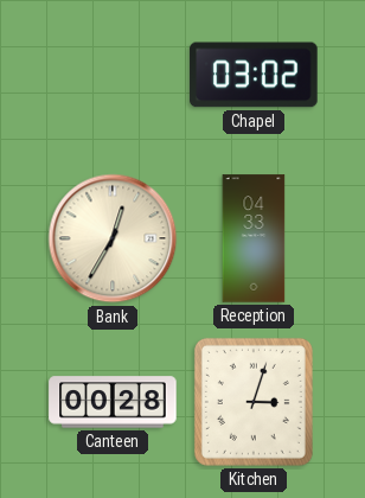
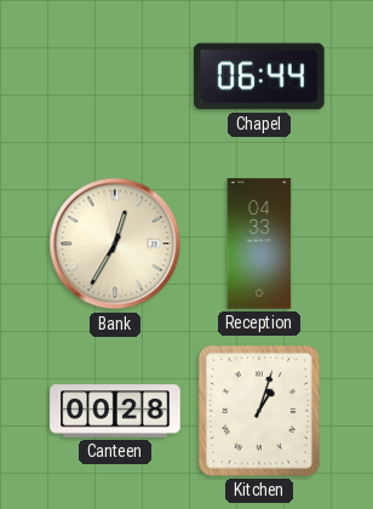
Chapel: 03:02 -> 06:44
Kitchen: 3:03 -> 1:03
